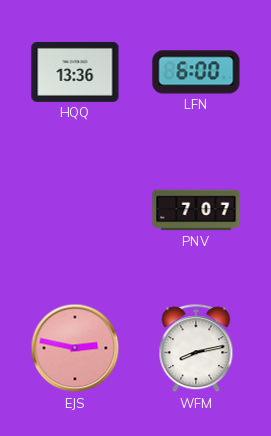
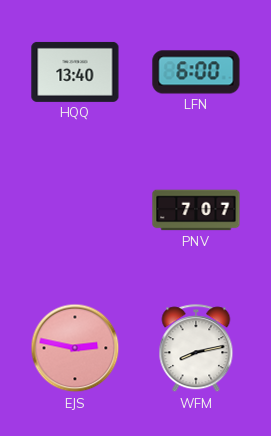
HQQ: 13:36 -> 13:40
